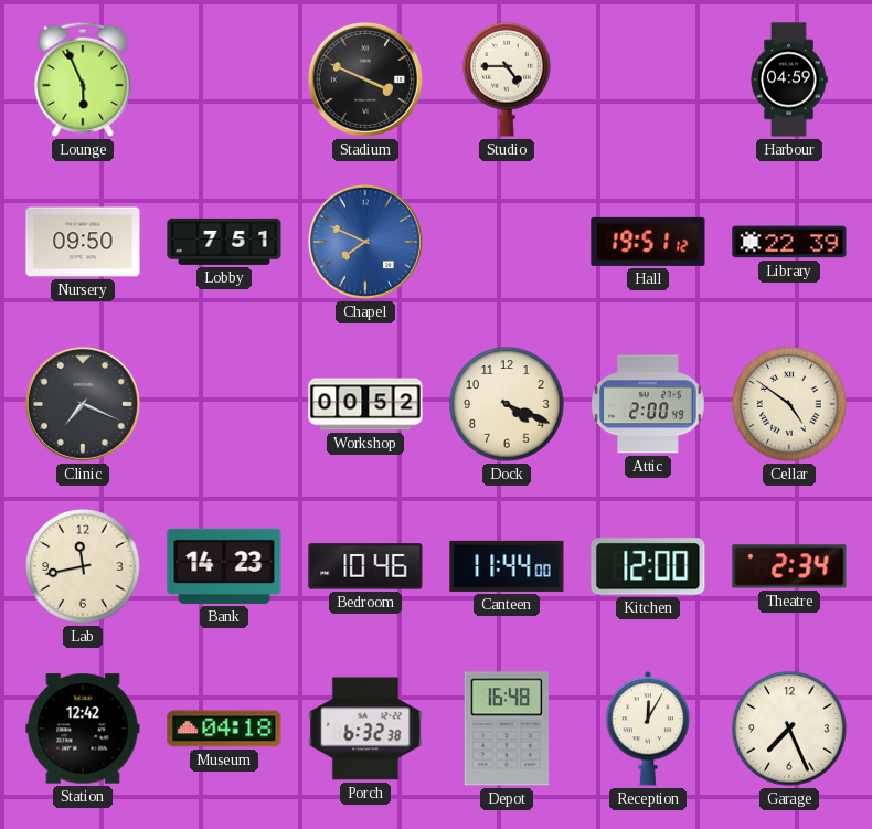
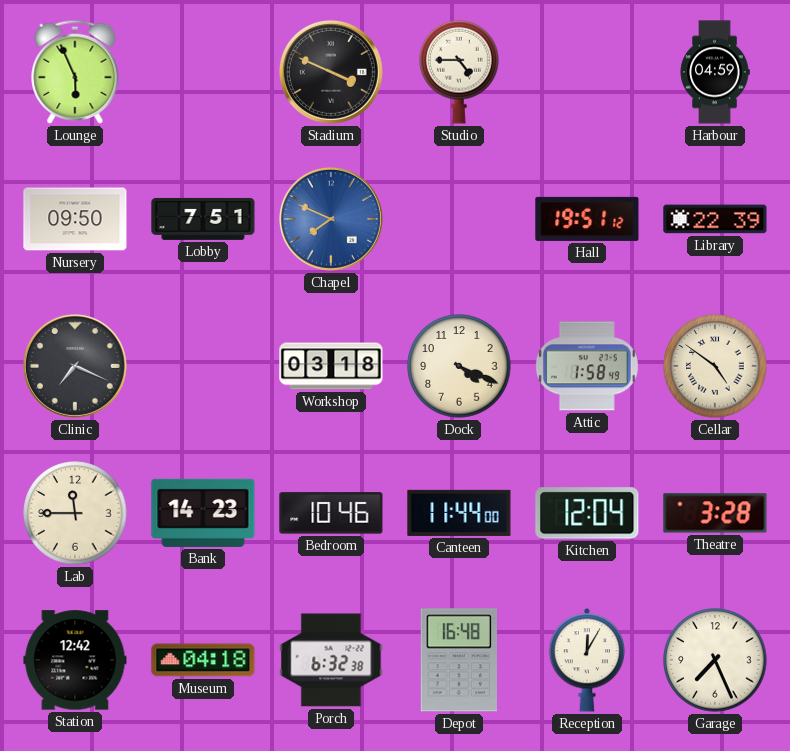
Workshop: 00:52 -> 03:18
Attic: 2:00 -> 1:58
Lab: 11:43 -> 11:45
Kitchen: 12:00 -> 12:04
Theatre: 2:34 -> 3:28
